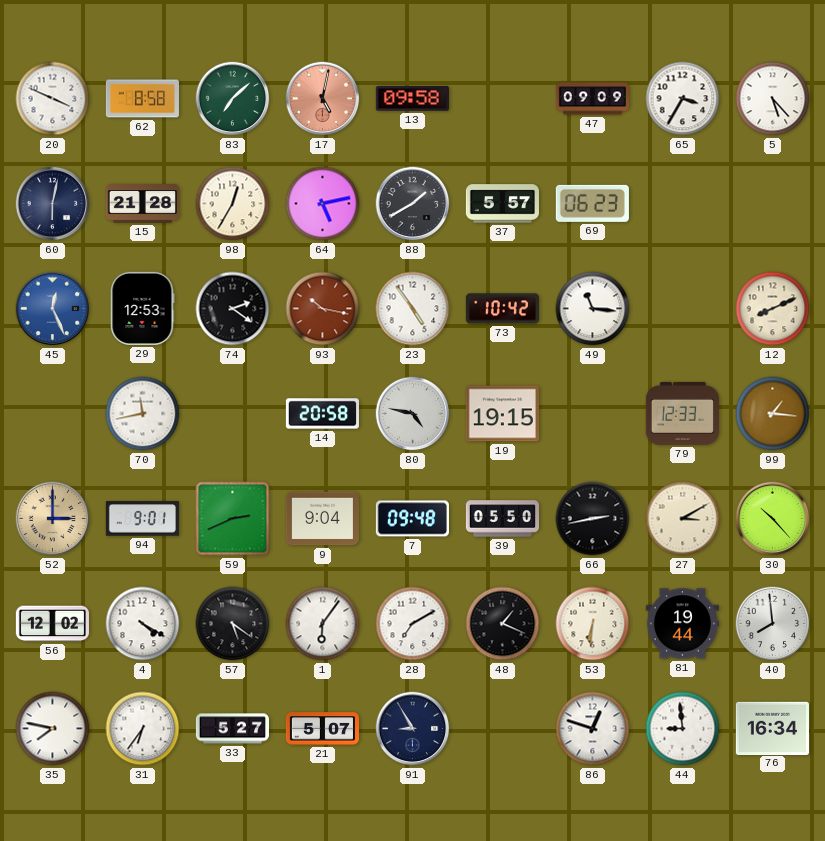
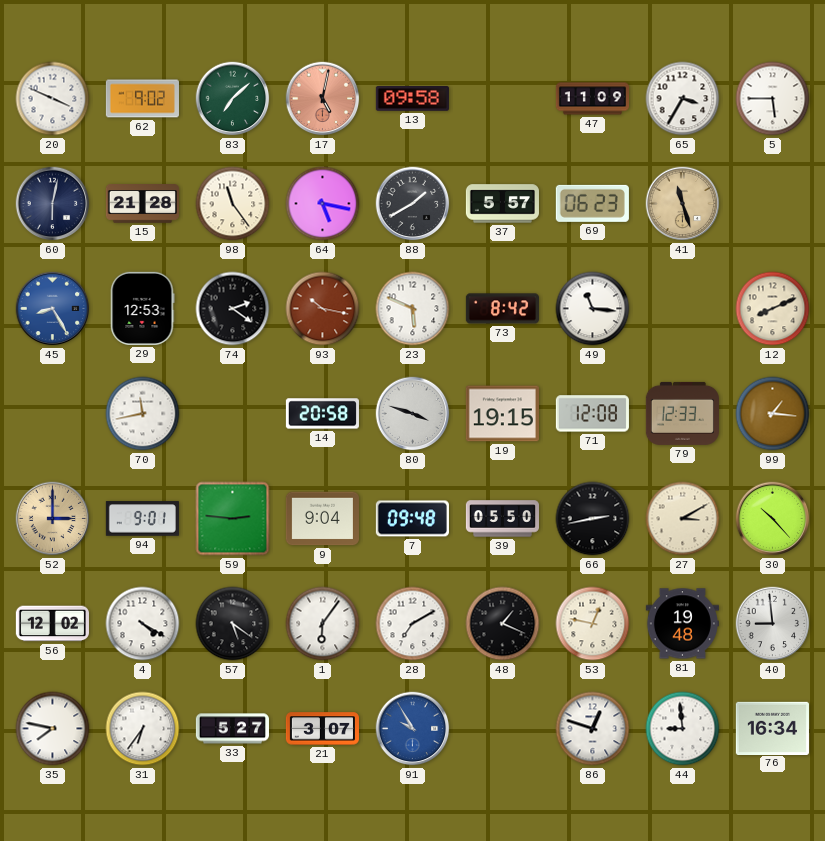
62: 8:58 -> 9:02
47: 09:09 -> 11:09
5: 5:23 -> 5:45
98: 12:35 -> 11:24
64: 5:13 -> 5:17
41: none -> 11:27
45: 12:26 -> 8:25
23: 4:54 -> 5:49
73: 10:42 -> 8:42
80: 4:47 -> 3:48
71: none -> 12:08
59: 2:41 -> 2:46
53: 6:31 -> 12:47
81: 19:44 -> 19:48
40: 7:59 -> 8:59
21: 5:07 -> 3:07
91: 8:55 -> 9:55
91 dial: navy -> blue
